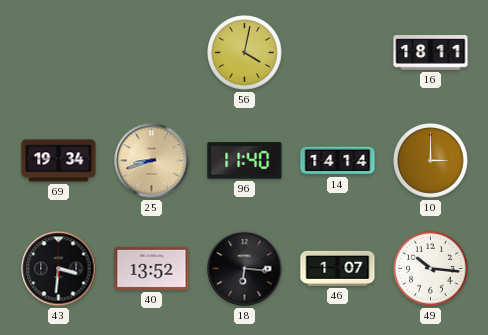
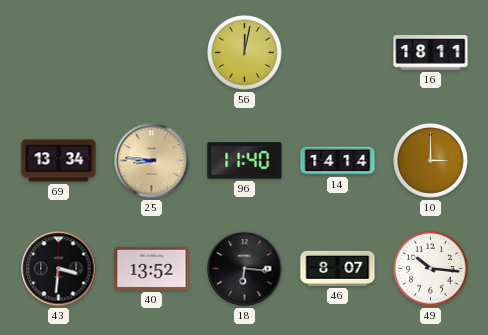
56: 4:02 -> 12:02
69: 19:34 -> 13:34
25: 8:42 -> 8:46
46: 1:07 -> 8:07
